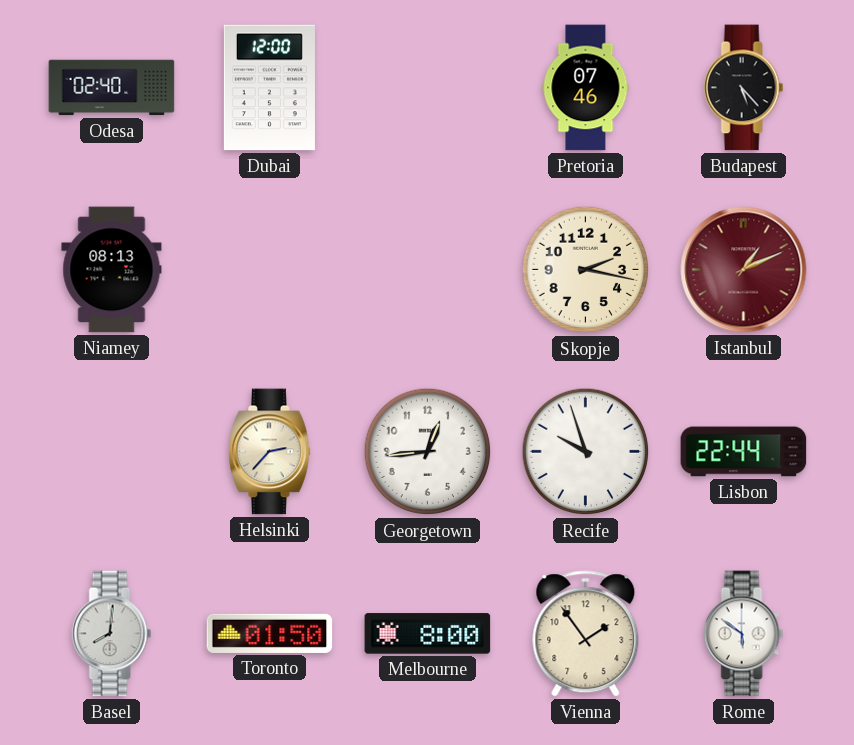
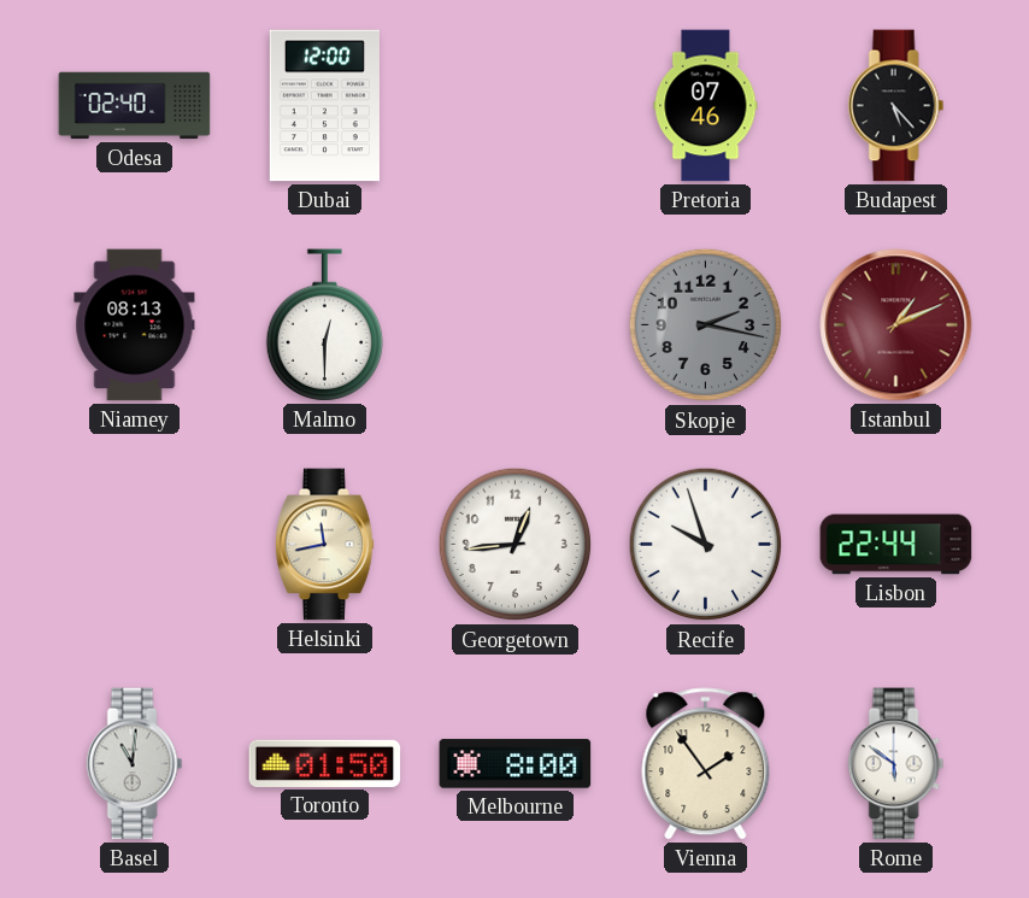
Malmo: none -> 12:30
Skopje dial: cream -> grey
Helsinki: 2:37 -> 11:43
Basel: 8:01 -> 11:01
